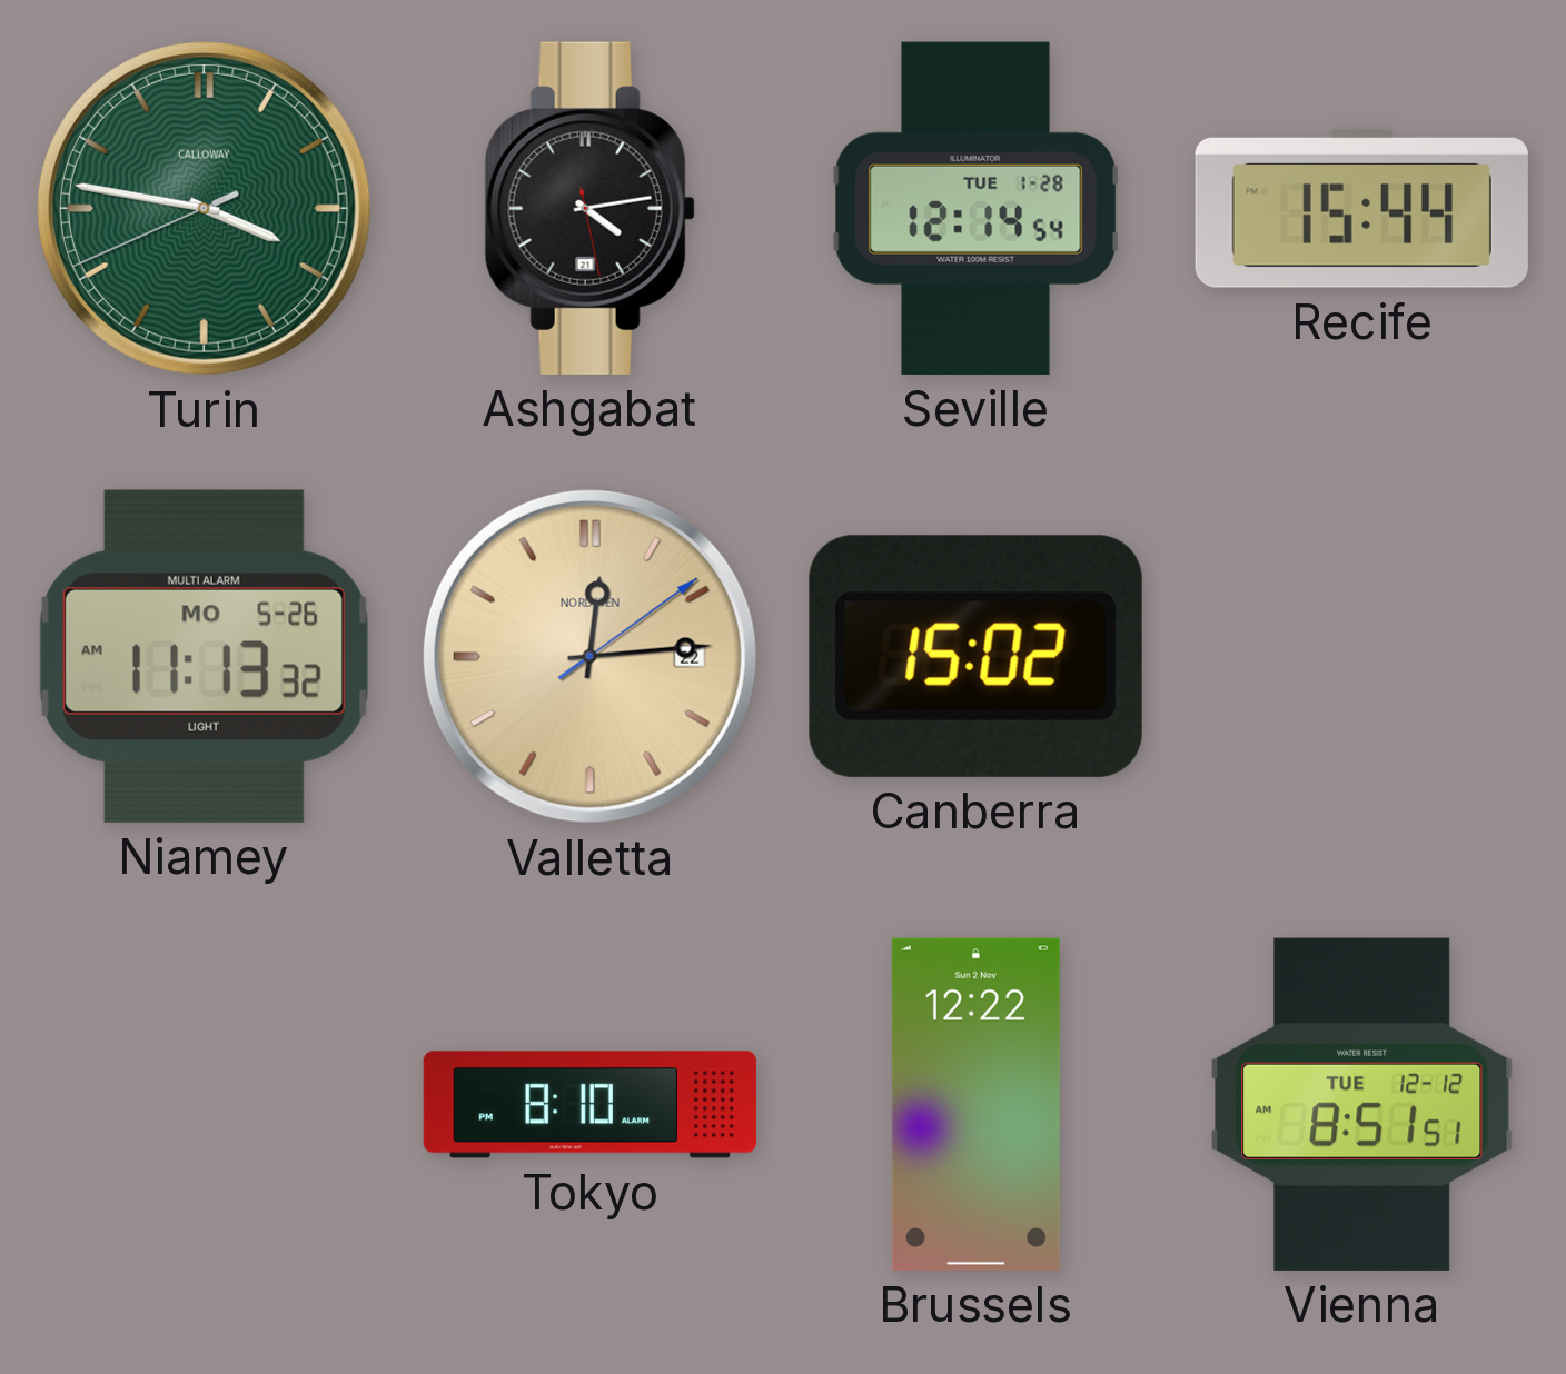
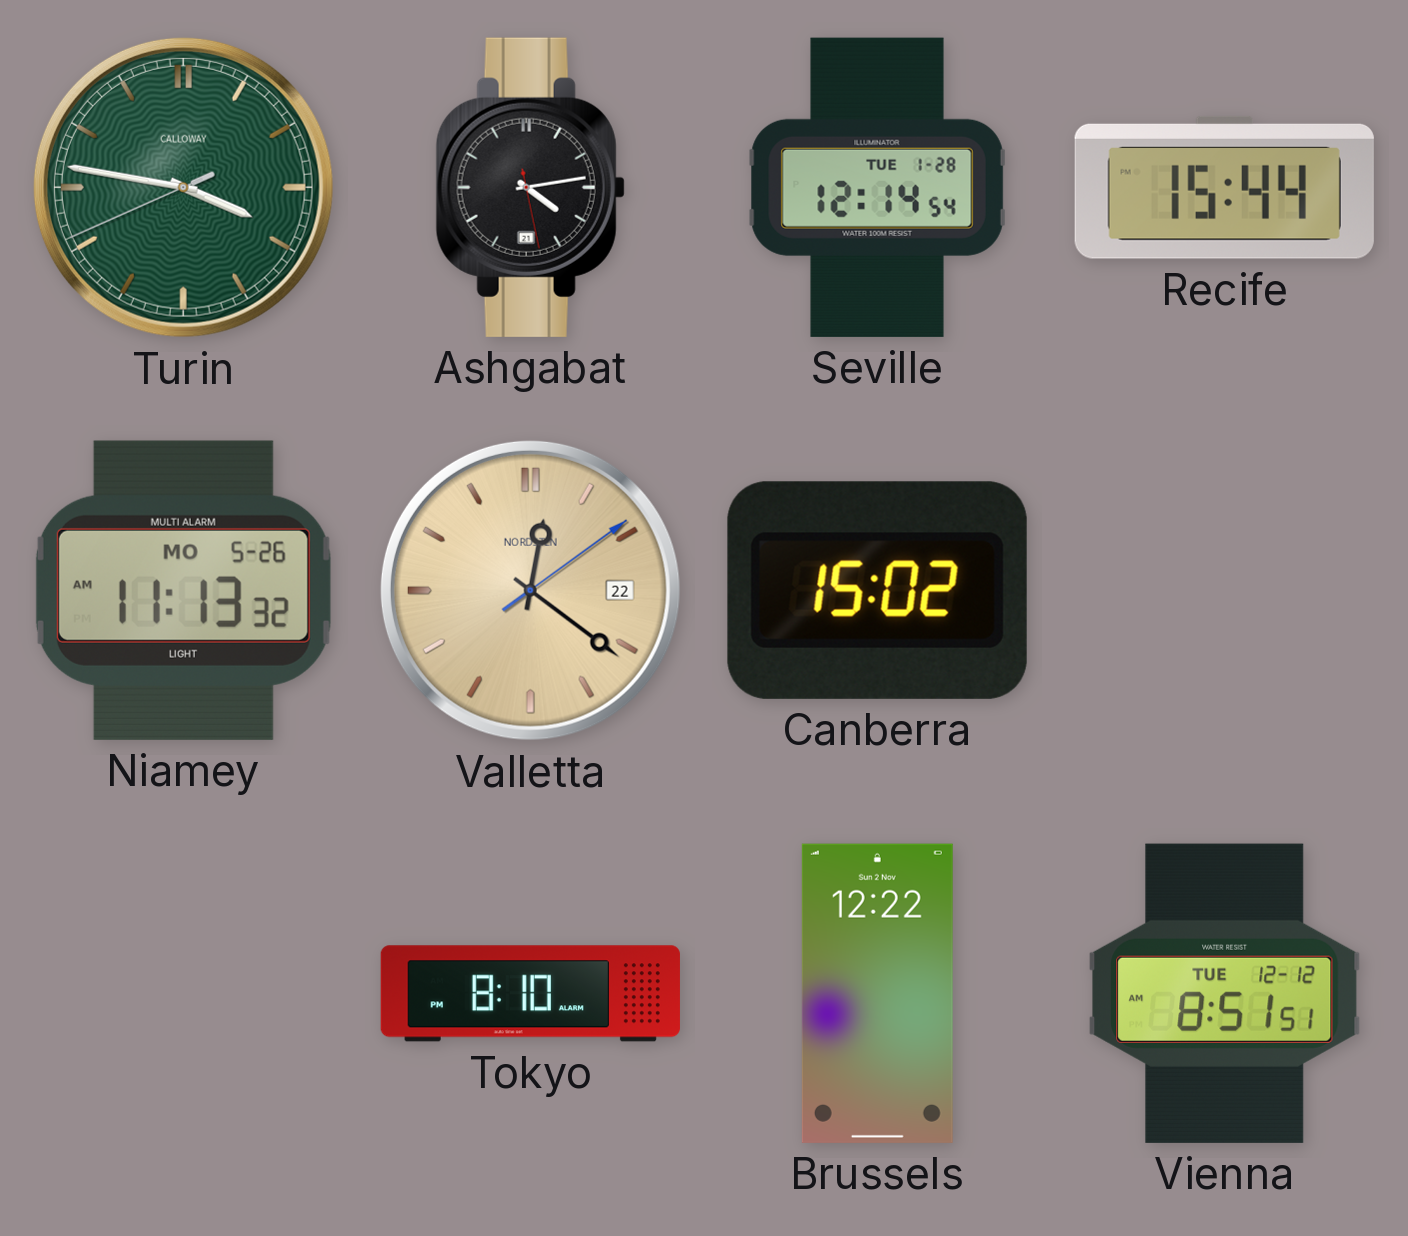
Valletta: 12:14 -> 12:21
